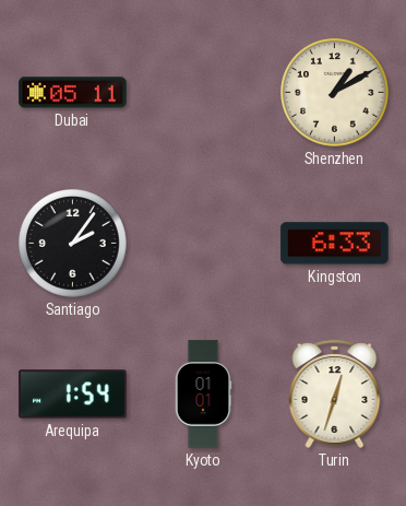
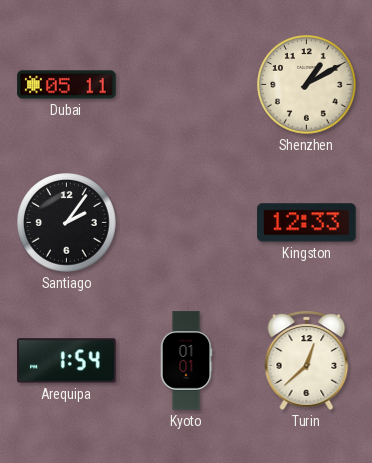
Kingston: 6:33 -> 12:33
Turin: 12:33 -> 12:38
